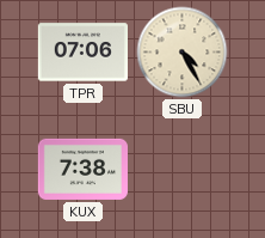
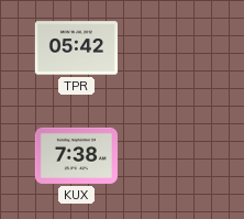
TPR: 07:06 -> 05:42
SBU: 4:25 -> none
